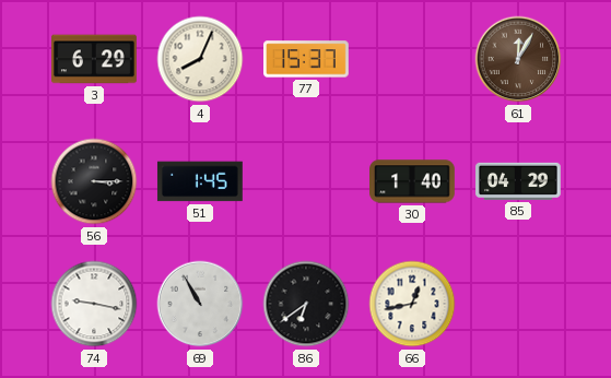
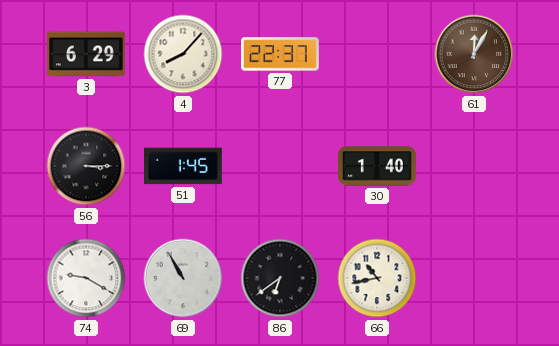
4: 8:04 -> 8:07
77: 15:37 -> 22:37
85: 04:29 -> none
74: 9:17 -> 9:20
66: 12:43 -> 10:43
